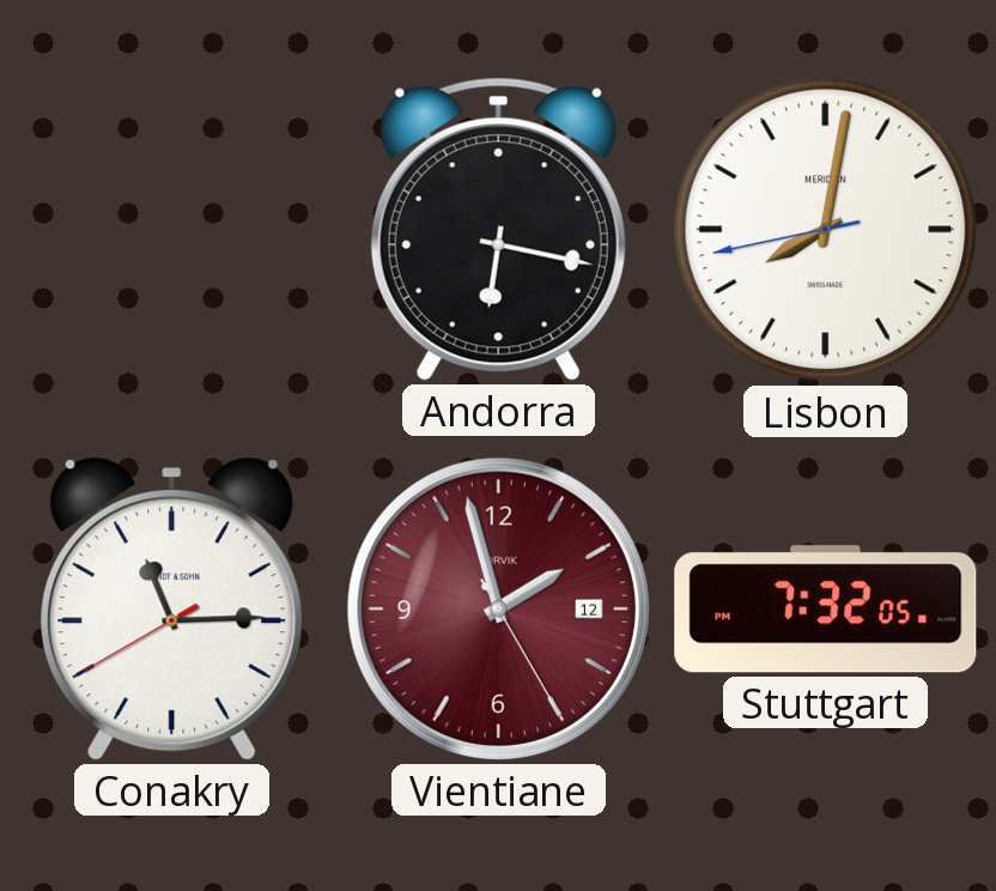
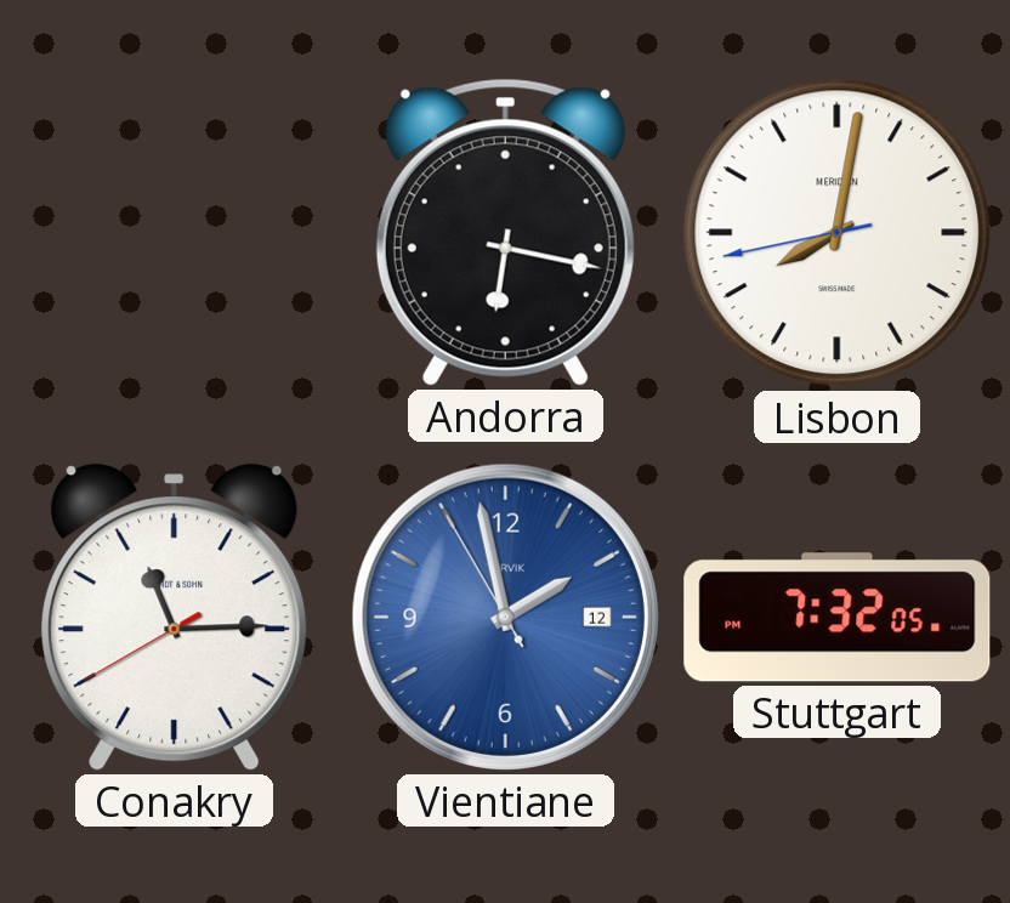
Vientiane: 1:57:25 -> 1:57:55
Vientiane dial: burgundy -> blue
